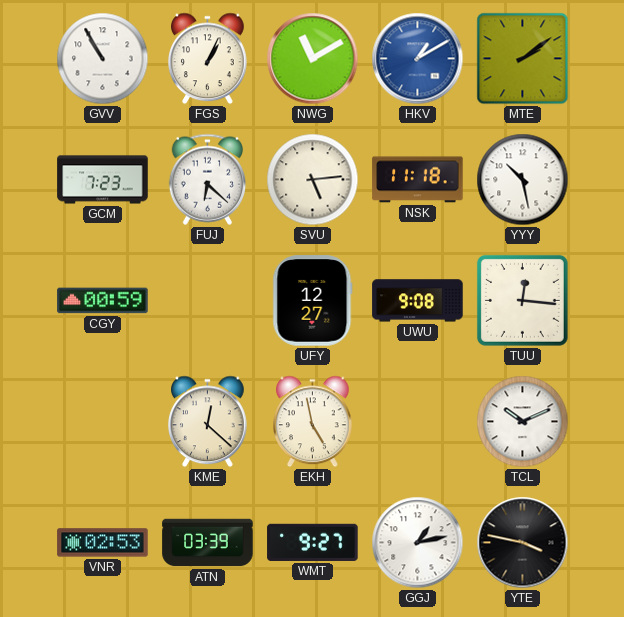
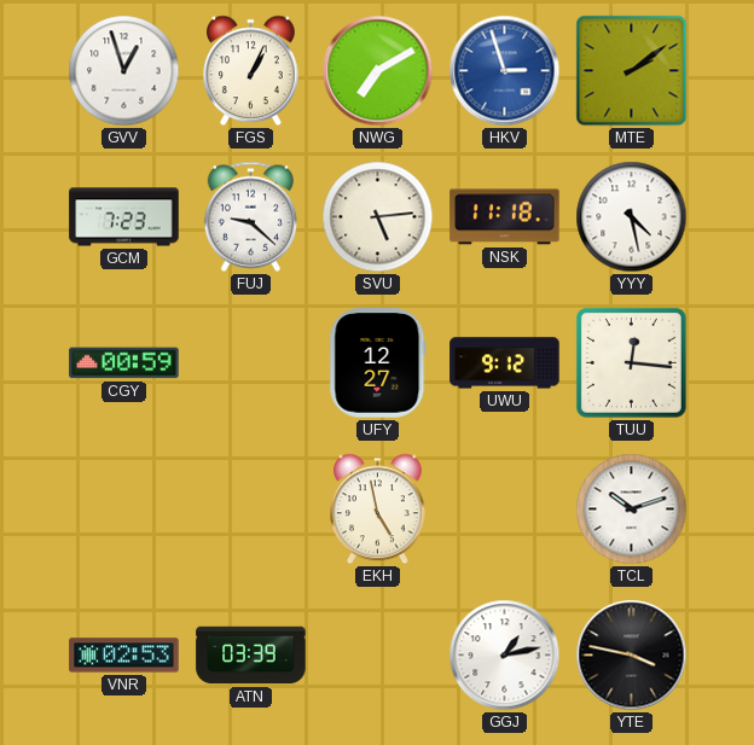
GVV: 10:55 -> 12:57
NWG: 11:10 -> 7:10
HKV: 1:10 -> 2:57
FUJ: 6:22 -> 9:22
YYY: 10:28 -> 4:28
UWU: 9:08 -> 9:12
KME: 12:22 -> none
TCL: 10:11 -> 10:12
WMT: 9:27 -> none
